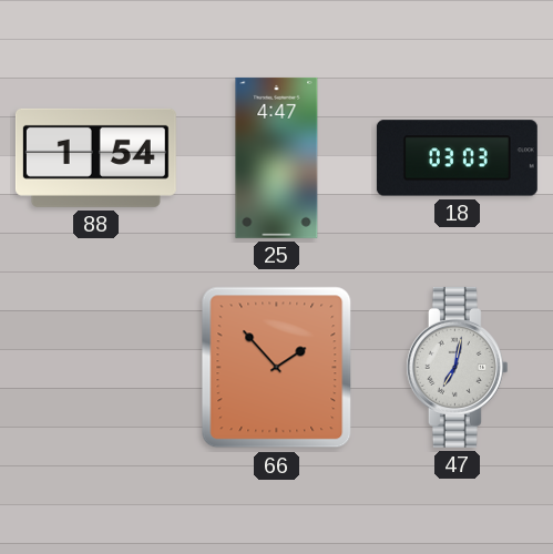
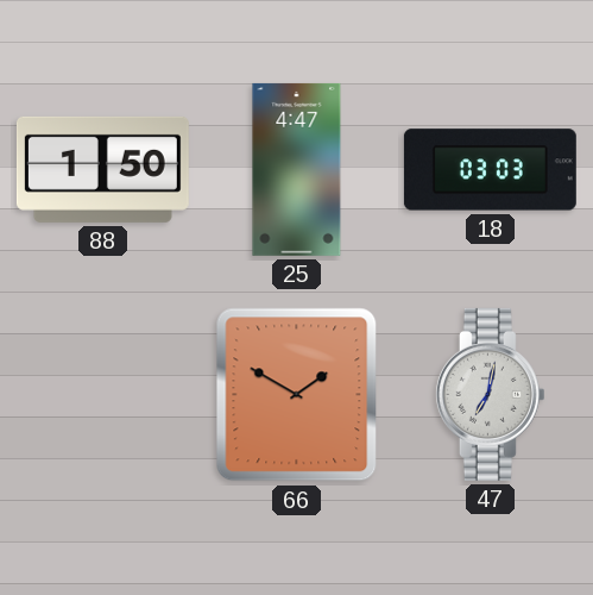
88: 1:54 -> 1:50
66: 1:53 -> 1:50
